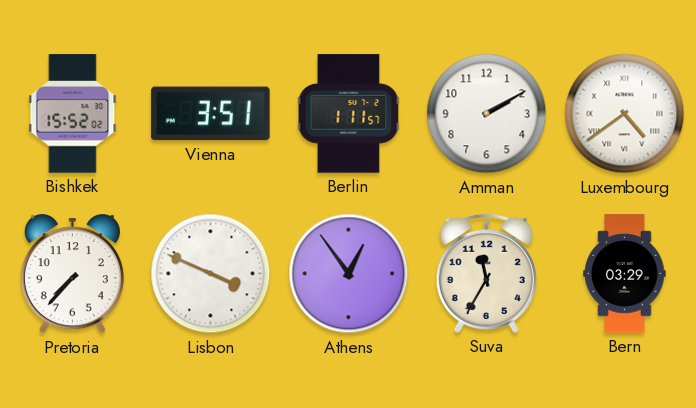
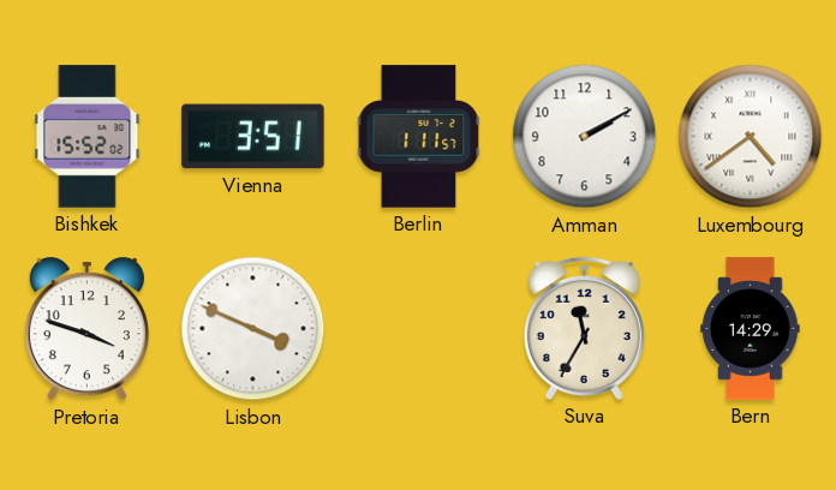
Pretoria: 7:37 -> 3:48
Athens: 12:54 -> none
Bern: 03:29 -> 14:29
